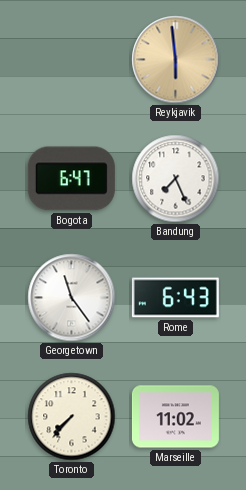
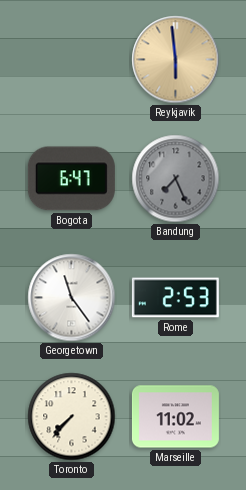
Bandung dial: white -> grey
Rome: 6:43 -> 2:53
